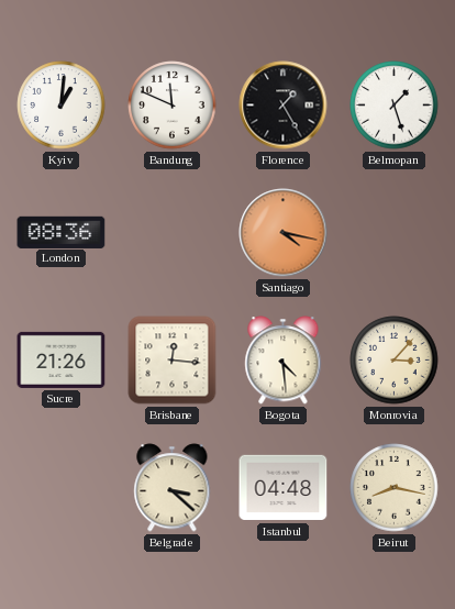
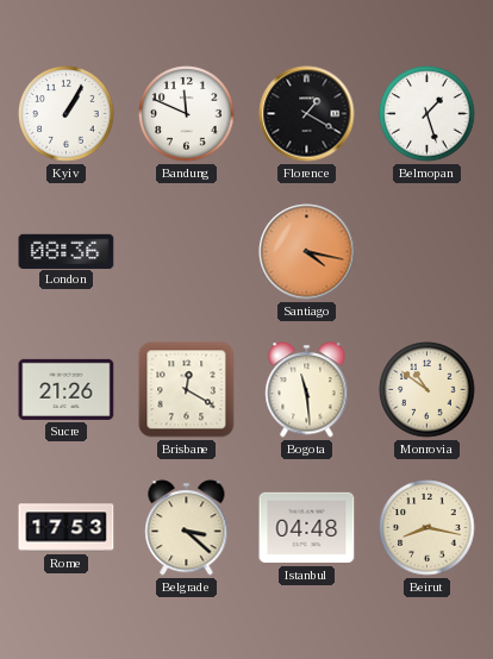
Kyiv: 1:01 -> 1:05
Florence: 1:25 -> 1:20
Brisbane: 12:16 -> 12:20
Bogota: 4:29 -> 11:29
Monrovia: 3:07 -> 10:51
Rome: none -> 17:53
